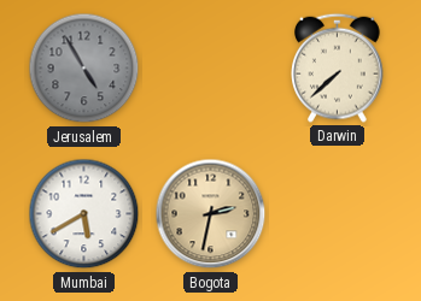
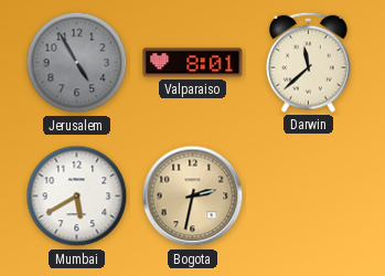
Valparaiso: none -> 8:01
Darwin: 7:38 -> 11:38
